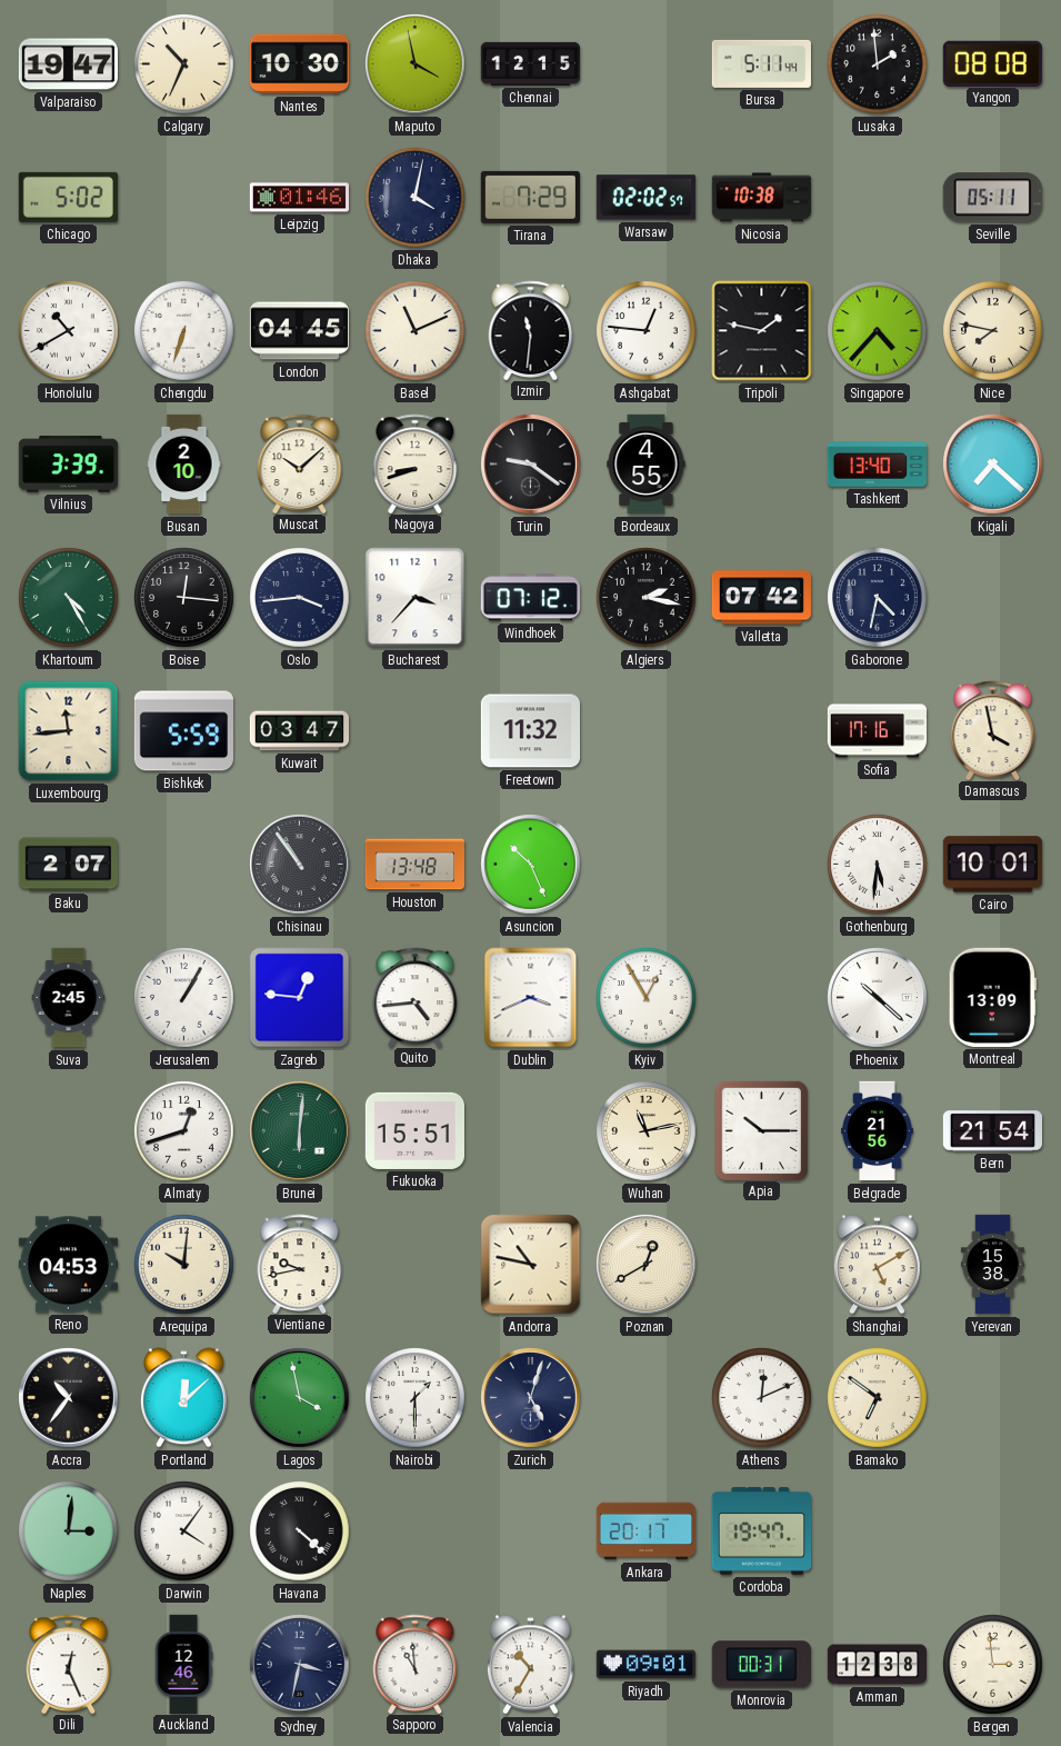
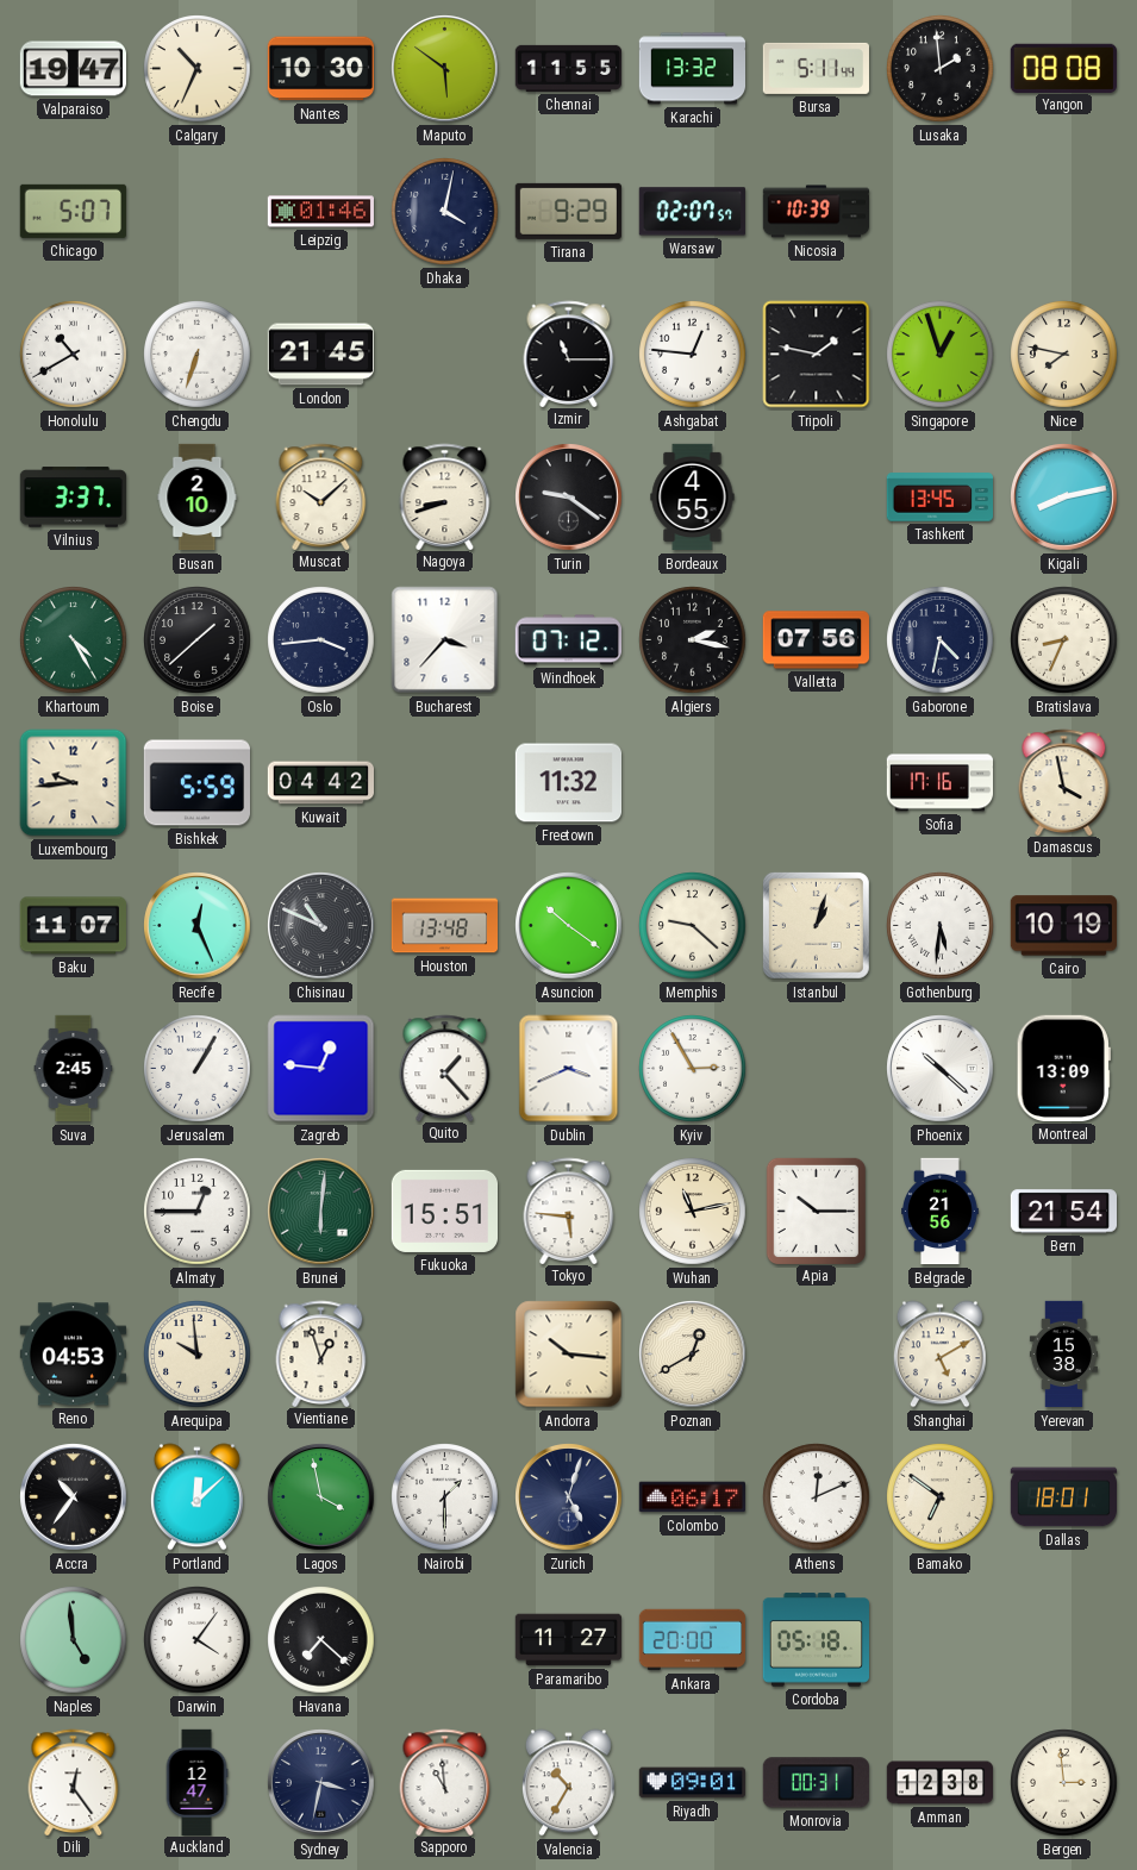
Maputo: 3:58 -> 5:51
Chennai: 12:15 -> 11:55
Karachi: none -> 13:32
Chicago: 5:02 -> 5:07
Tirana: 7:29 -> 9:29
Warsaw: 02:02 -> 02:07
Nicosia: 10:38 -> 10:39
Seville: 05:11 -> none
London: 04:45 -> 21:45
Basel: 11:11 -> none
Izmir: 11:31 -> 11:15
Singapore: 4:37 -> 12:57
Vilnius: 3:39 -> 3:37
Tashkent: 13:40 -> 13:45
Kigali: 7:22 -> 8:13
Boise: 12:16 -> 1:38
Valletta: 07:42 -> 07:56
Bratislava: none -> 8:34
Luxembourg: 11:44 -> 9:44
Kuwait: 03:47 -> 04:42
Baku: 2:07 -> 11:07
Recife: none -> 12:26
Chisinau: 10:54 -> 10:49
Asuncion: 10:26 -> 10:21
Memphis: none -> 9:22
Istanbul: none -> 1:03
Cairo: 10:01 -> 10:19
Quito: 4:44 -> 1:23
Kyiv: 12:55 -> 2:55
Almaty: 12:42 -> 12:45
Tokyo: none -> 5:46
Arequipa: 10:01 -> 9:59
Vientiane: 9:43 -> 12:57
Andorra: 10:47 -> 10:16
Colombo: none -> 06:17
Dallas: none -> 18:01
Naples: 3:01 -> 4:59
Havana: 4:22 -> 7:22
Paramaribo: none -> 11:27
Ankara: 20:17 -> 20:00
Cordoba: 19:47 -> 05:18
Dili: 12:26 -> 12:24
Auckland: 12:46 -> 12:47
